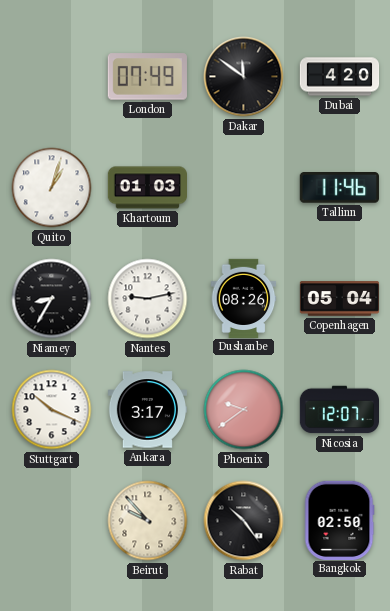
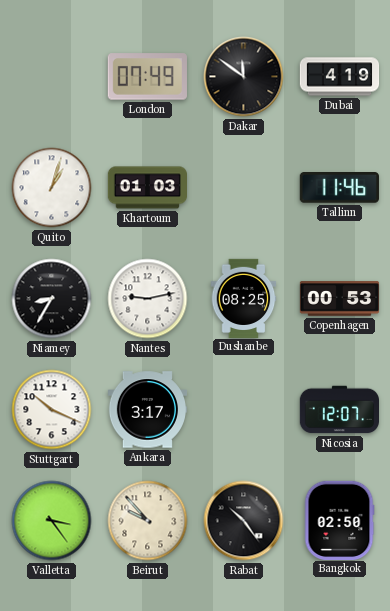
Dubai: 4:20 -> 4:19
Dushanbe: 08:26 -> 08:25
Copenhagen: 05:04 -> 00:53
Phoenix: 9:39 -> none
Valletta: none -> 3:24
